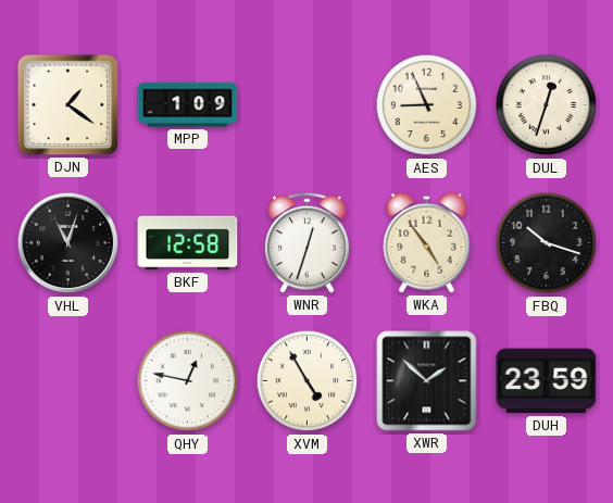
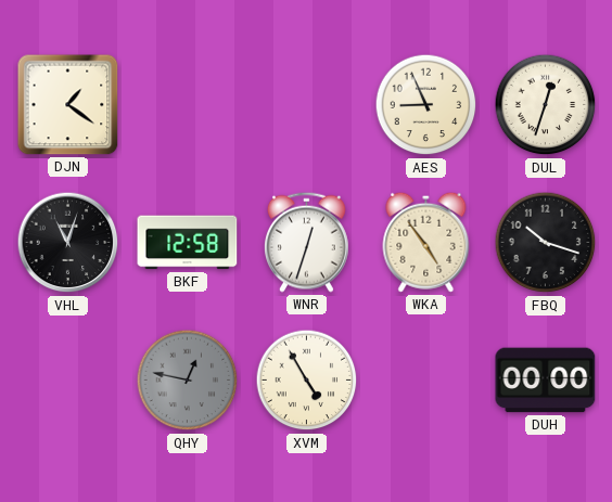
MPP: 1:09 -> none
QHY dial: white -> grey
XWR: 1:52 -> none
DUH: 23:59 -> 00:00
